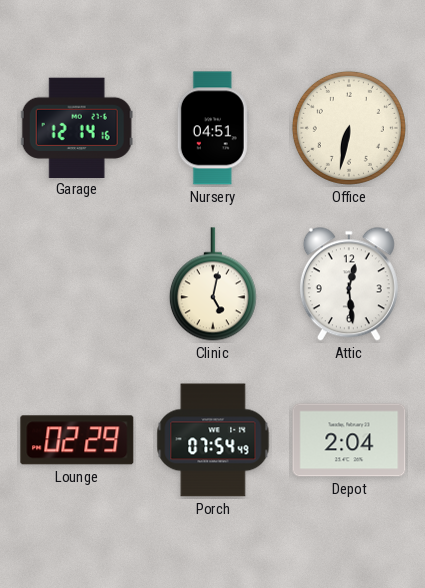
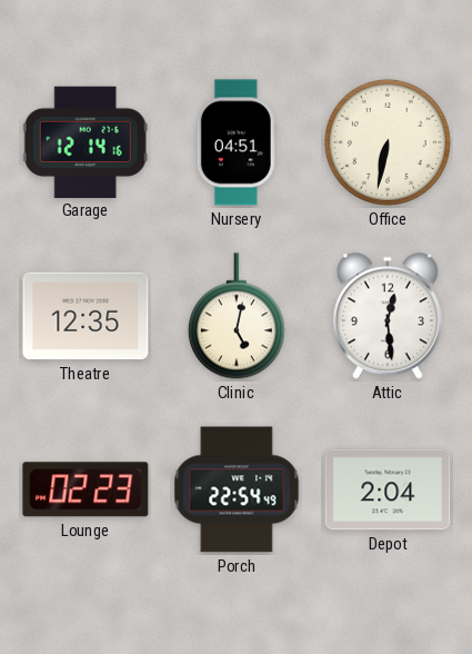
Theatre: none -> 12:35
Lounge: 02:29 -> 02:23
Porch: 07:54 -> 22:54
